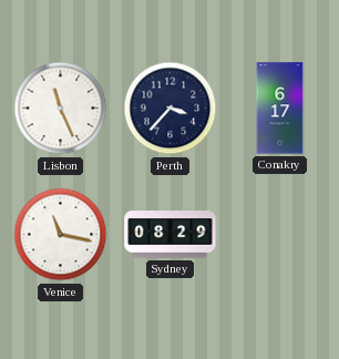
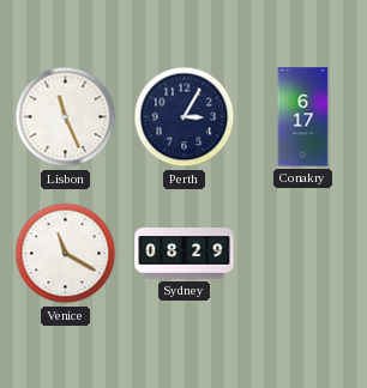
Perth: 3:37 -> 3:05
Venice: 11:17 -> 11:20
